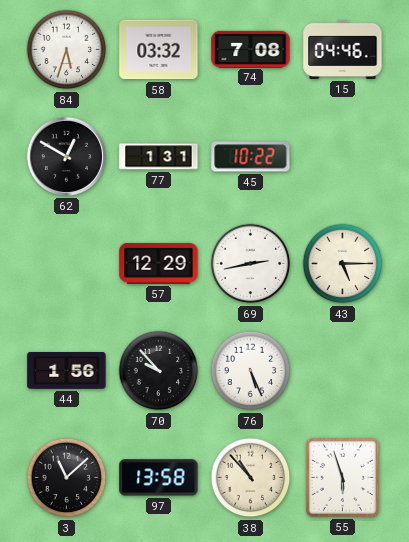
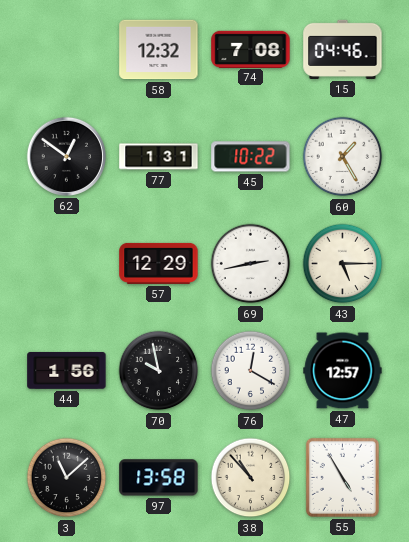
84: 5:33 -> none
58: 03:32 -> 12:32
62: 12:50 -> 12:51
60: none -> 1:25
70: 9:53 -> 9:58
76: 5:26 -> 12:20
47: none -> 12:57
55: 5:57 -> 4:55
